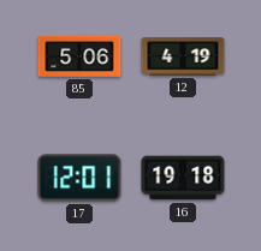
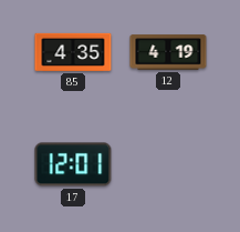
85: 5:06 -> 4:35
16: 19:18 -> none
